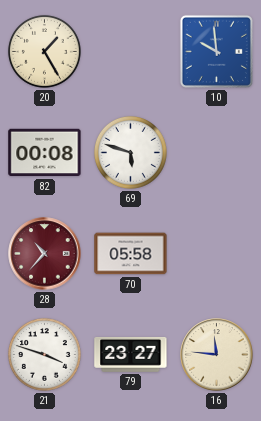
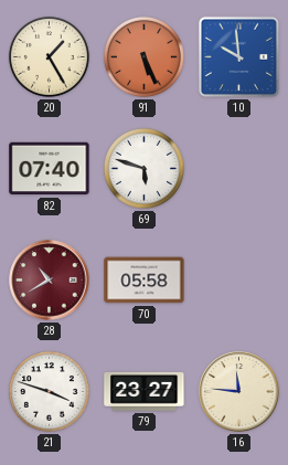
91: none -> 5:26
82: 00:08 -> 07:40
28: 10:37 -> 10:40
